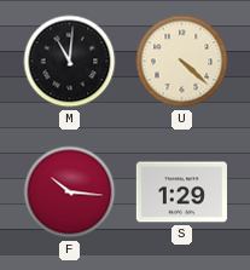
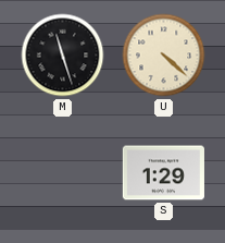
M: 11:01 -> 11:27
F: 10:16 -> none
